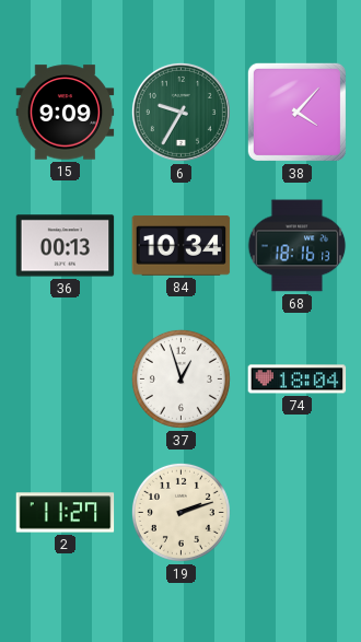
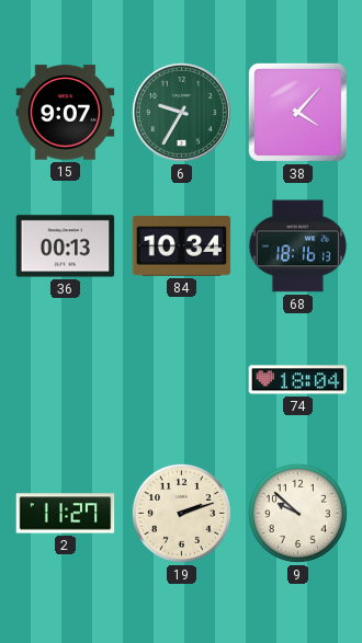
15: 9:09 -> 9:07
37: 12:57 -> none
9: none -> 9:52
